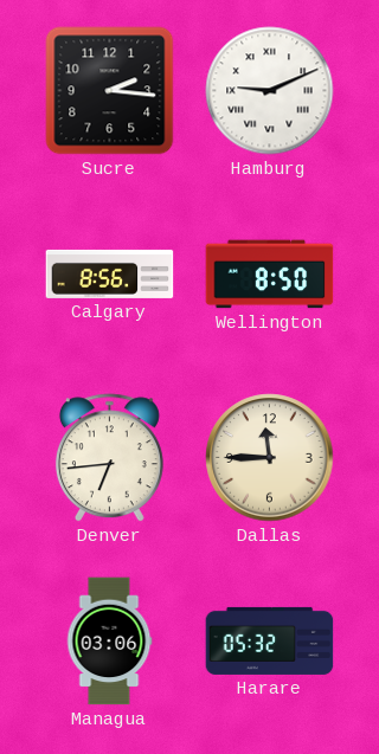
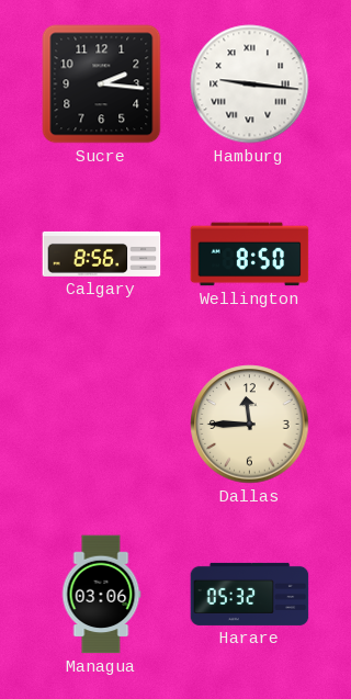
Hamburg: 9:11 -> 9:16
Denver: 6:44 -> none
